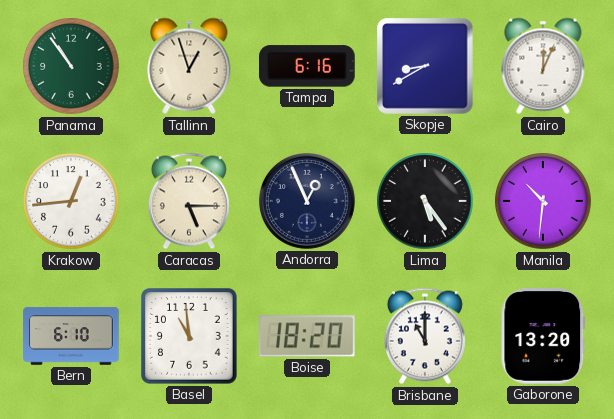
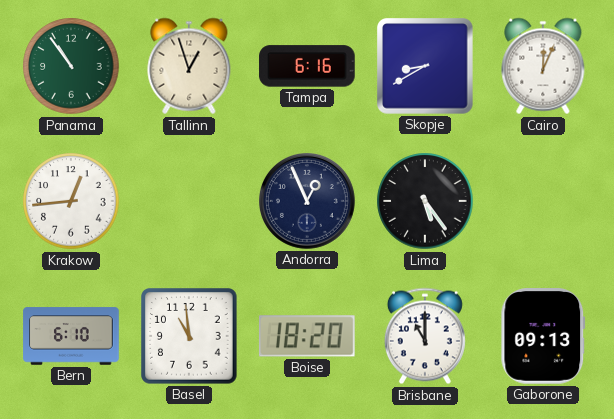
Caracas: 5:15 -> none
Manila: 10:31 -> none
Gaborone: 13:20 -> 09:13
